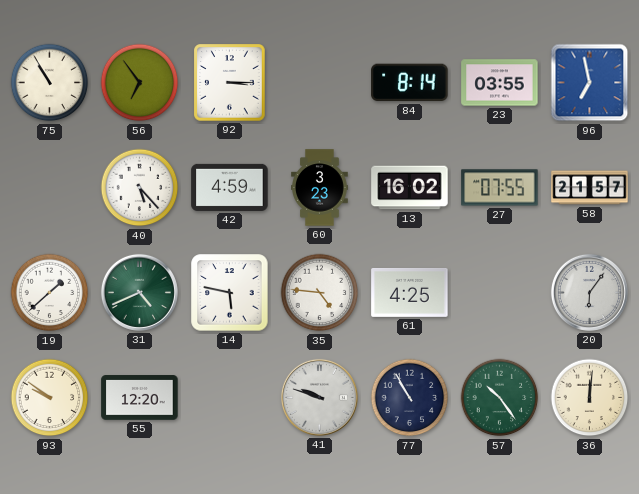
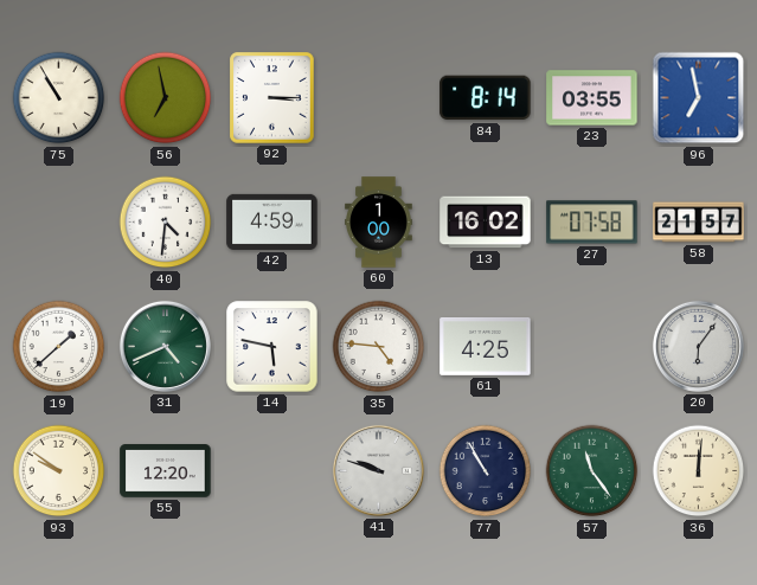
56: 6:54 -> 6:58
40: 5:23 -> 4:31
60: 3:23 -> 1:00
27: 07:55 -> 07:58
57: 10:24 -> 11:24
